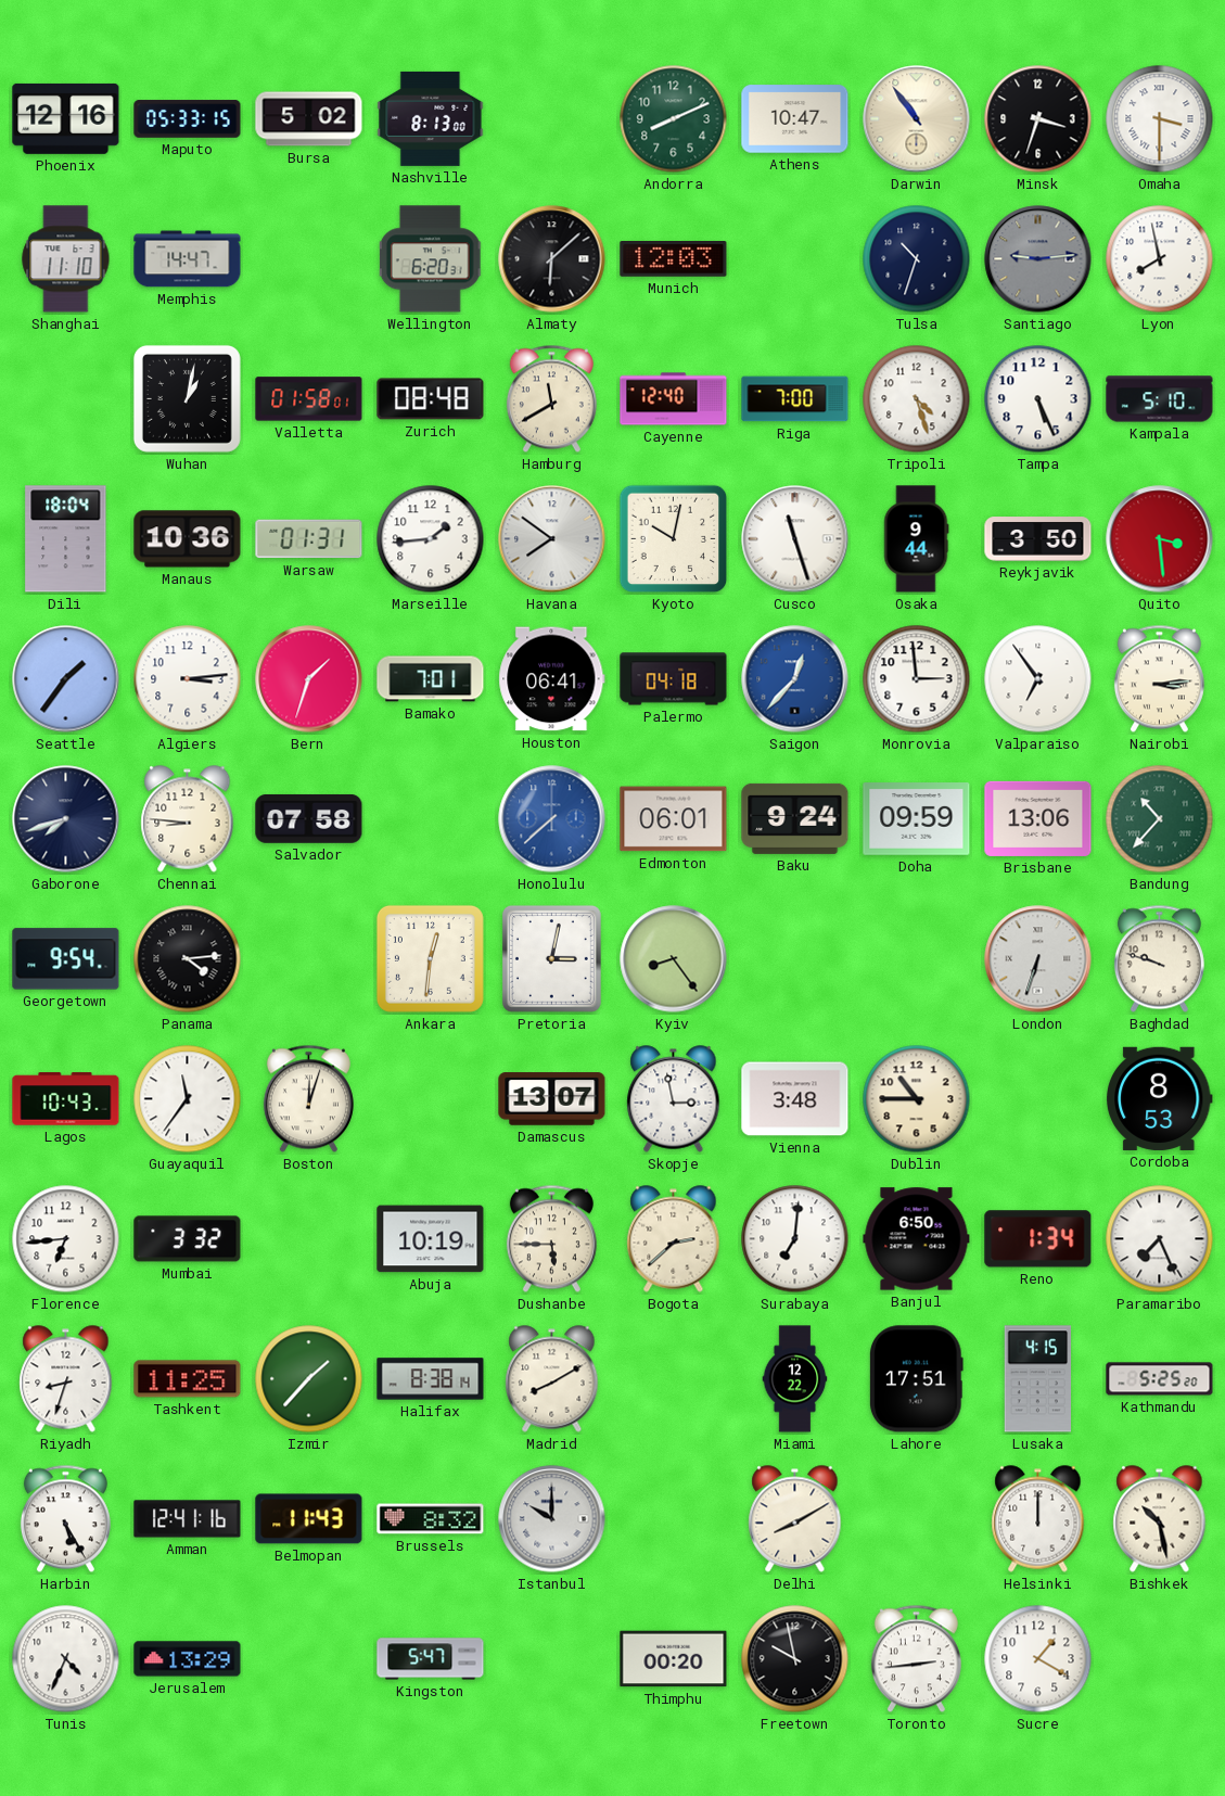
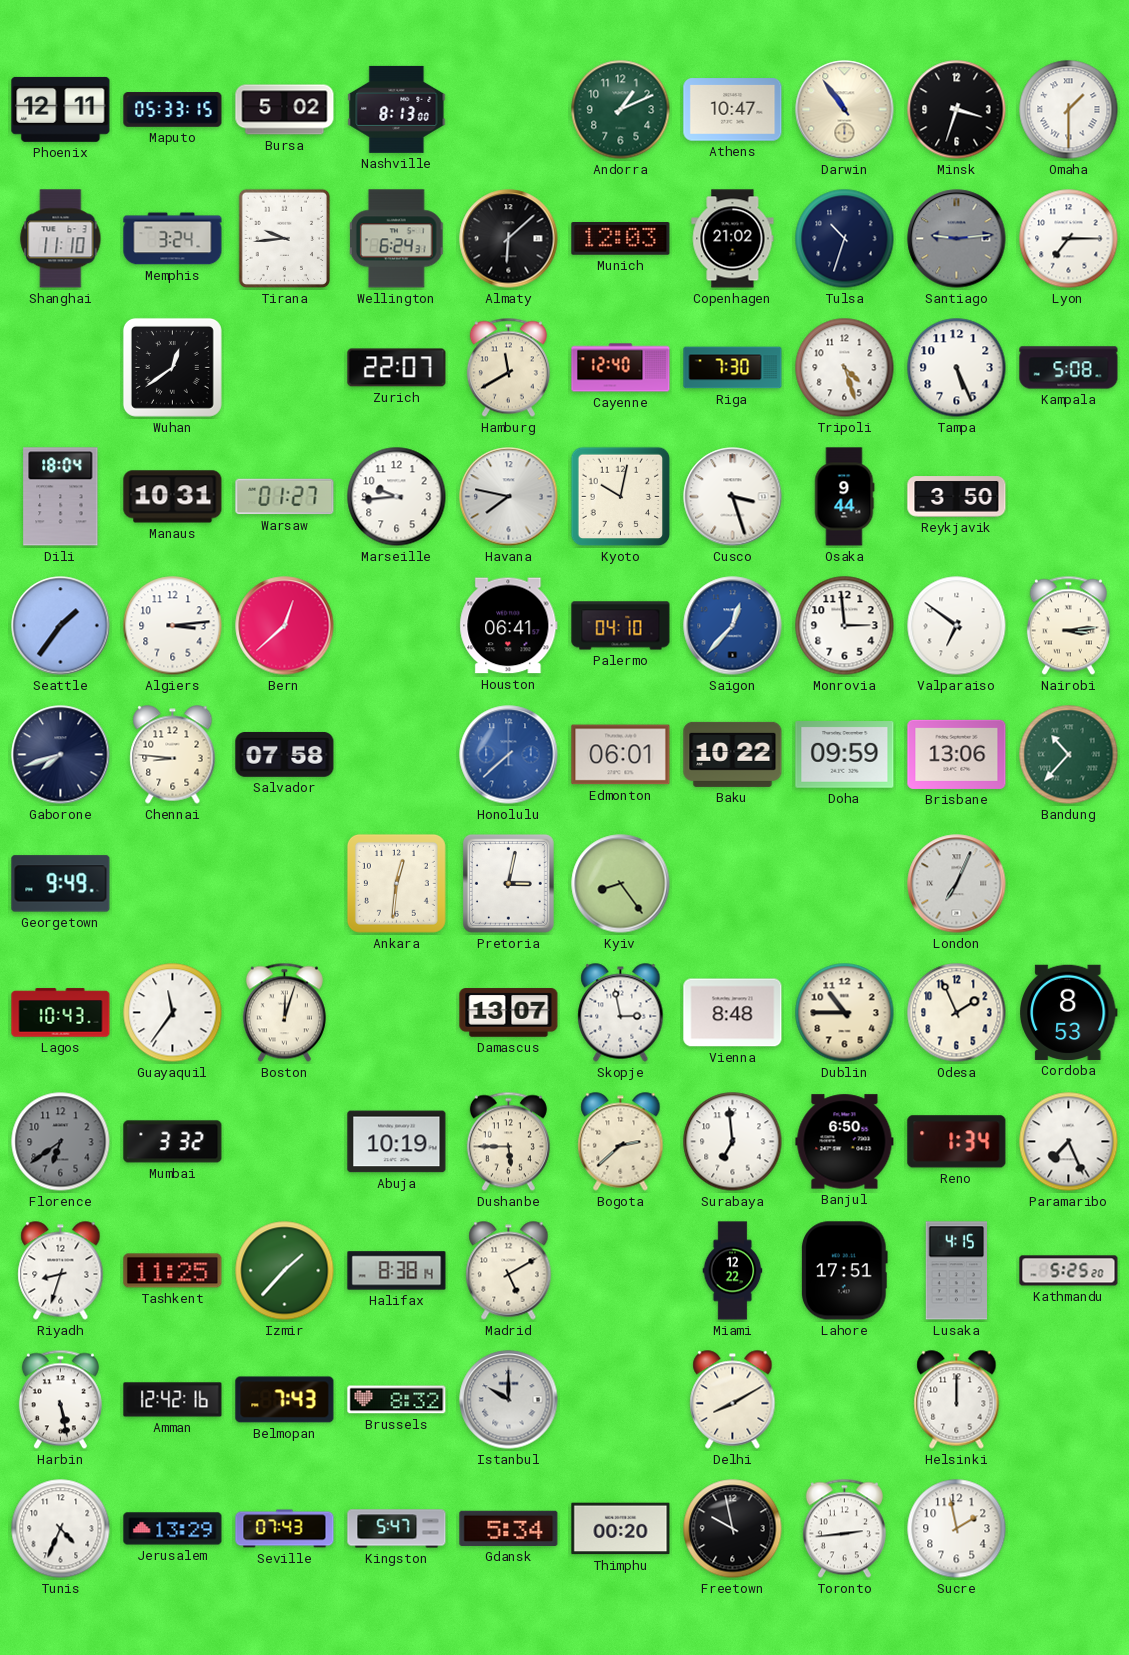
Phoenix: 12:16 -> 12:11
Andorra: 8:11 -> 1:11
Omaha: 3:30 -> 1:30
Memphis: 14:47 -> 3:24
Tirana: none -> 9:44
Wellington: 6:20 -> 6:24
Copenhagen: none -> 21:02
Lyon: 7:58 -> 7:15
Wuhan: 1:02 -> 12:39
Valletta: 01:58 -> none
Zurich: 08:48 -> 22:07
Riga: 7:00 -> 7:30
Kampala: 5:10 -> 5:08
Manaus: 10:36 -> 10:31
Warsaw: 01:31 -> 01:27
Marseille: 1:44 -> 9:44
Havana: 7:51 -> 7:47
Cusco: 11:27 -> 3:27
Quito: 3:29 -> none
Bern: 1:33 -> 12:38
Bamako: 7:01 -> none
Palermo: 04:18 -> 04:10
Valparaiso: 6:54 -> 6:51
Baku: 9:24 -> 10:22
Georgetown: 9:54 -> 9:49
Panama: 4:14 -> none
London: 6:33 -> 7:04
Baghdad: 9:48 -> none
Vienna: 3:48 -> 8:48
Odesa: none -> 1:56
Florence: 6:44 -> 6:39
Florence dial: white -> grey
Surabaya: 7:01 -> 6:59
Madrid: 8:10 -> 5:10
Harbin: 5:25 -> 5:28
Amman: 12:41 -> 12:42
Belmopan: 11:43 -> 7:43
Bishkek: 10:28 -> none
Seville: none -> 07:43
Gdansk: none -> 5:34
Sucre: 1:20 -> 1:58
